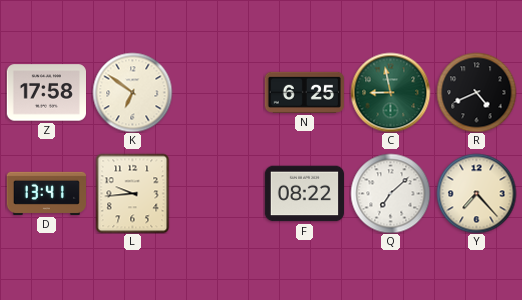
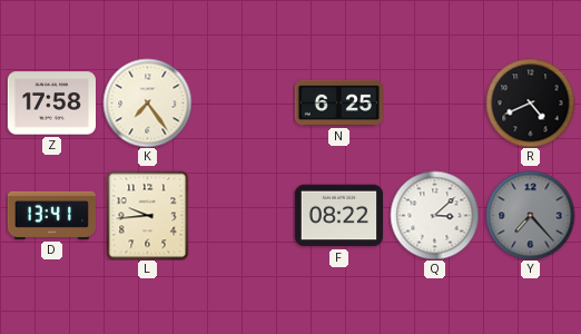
K: 6:51 -> 7:24
C: 8:58 -> none
Q: 7:08 -> 3:08
Y dial: cream -> grey
